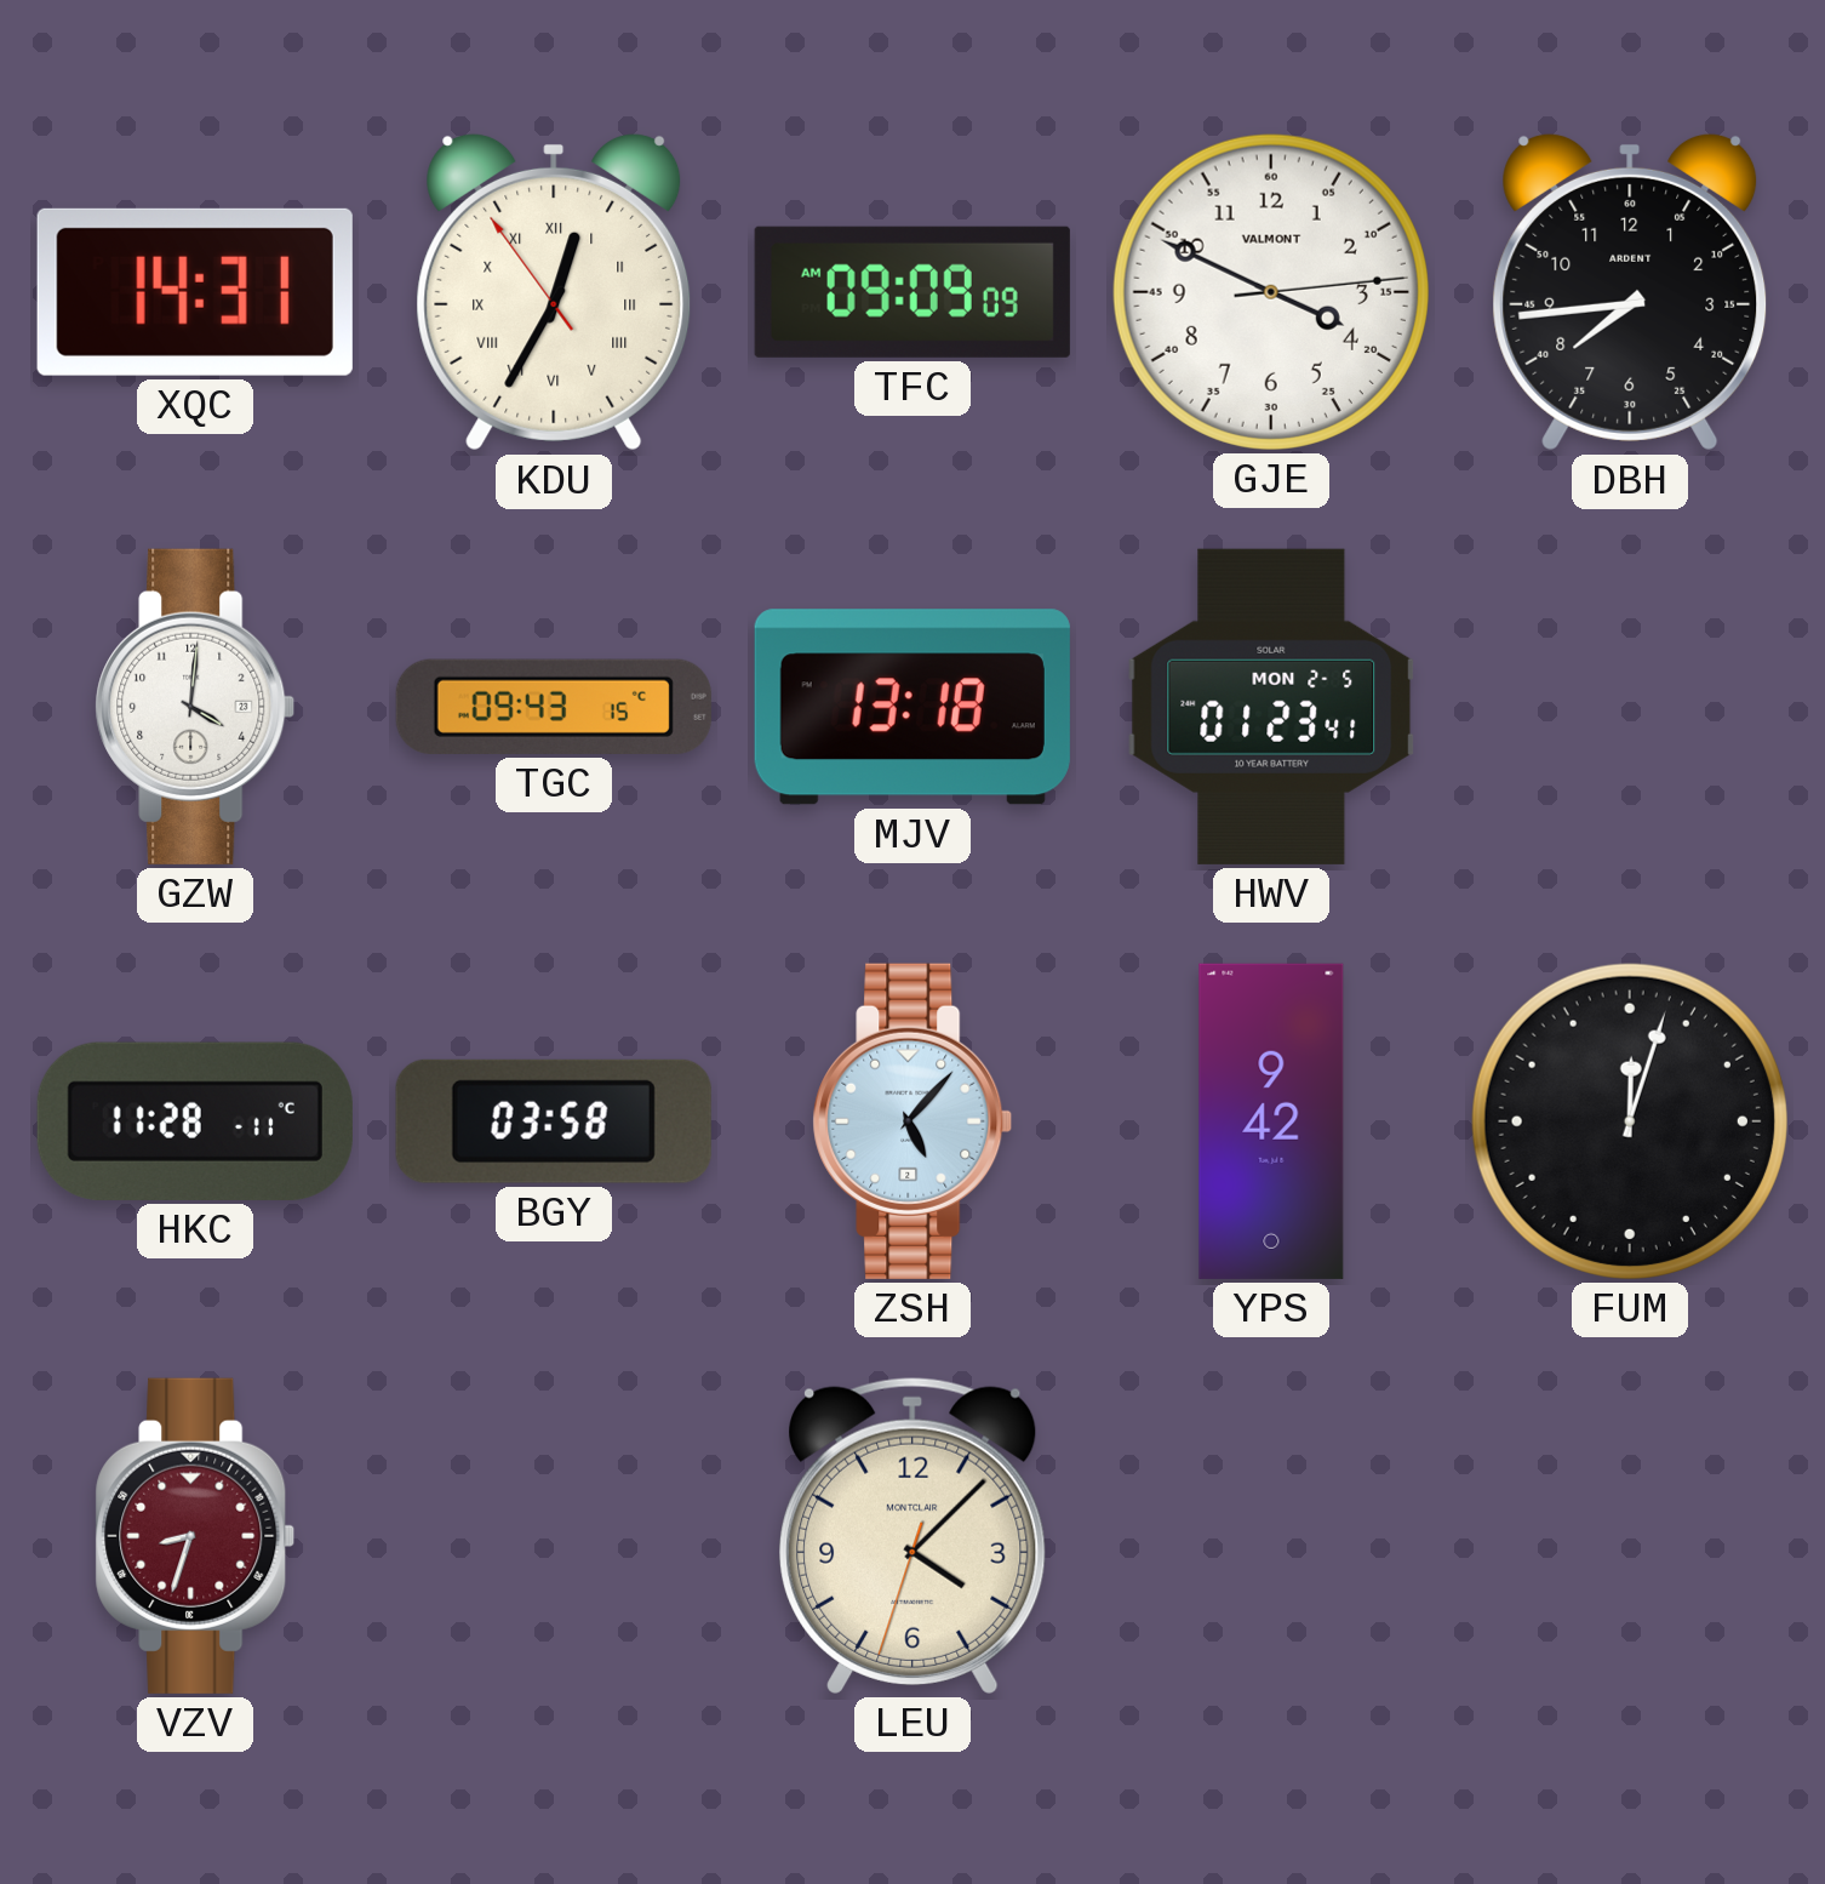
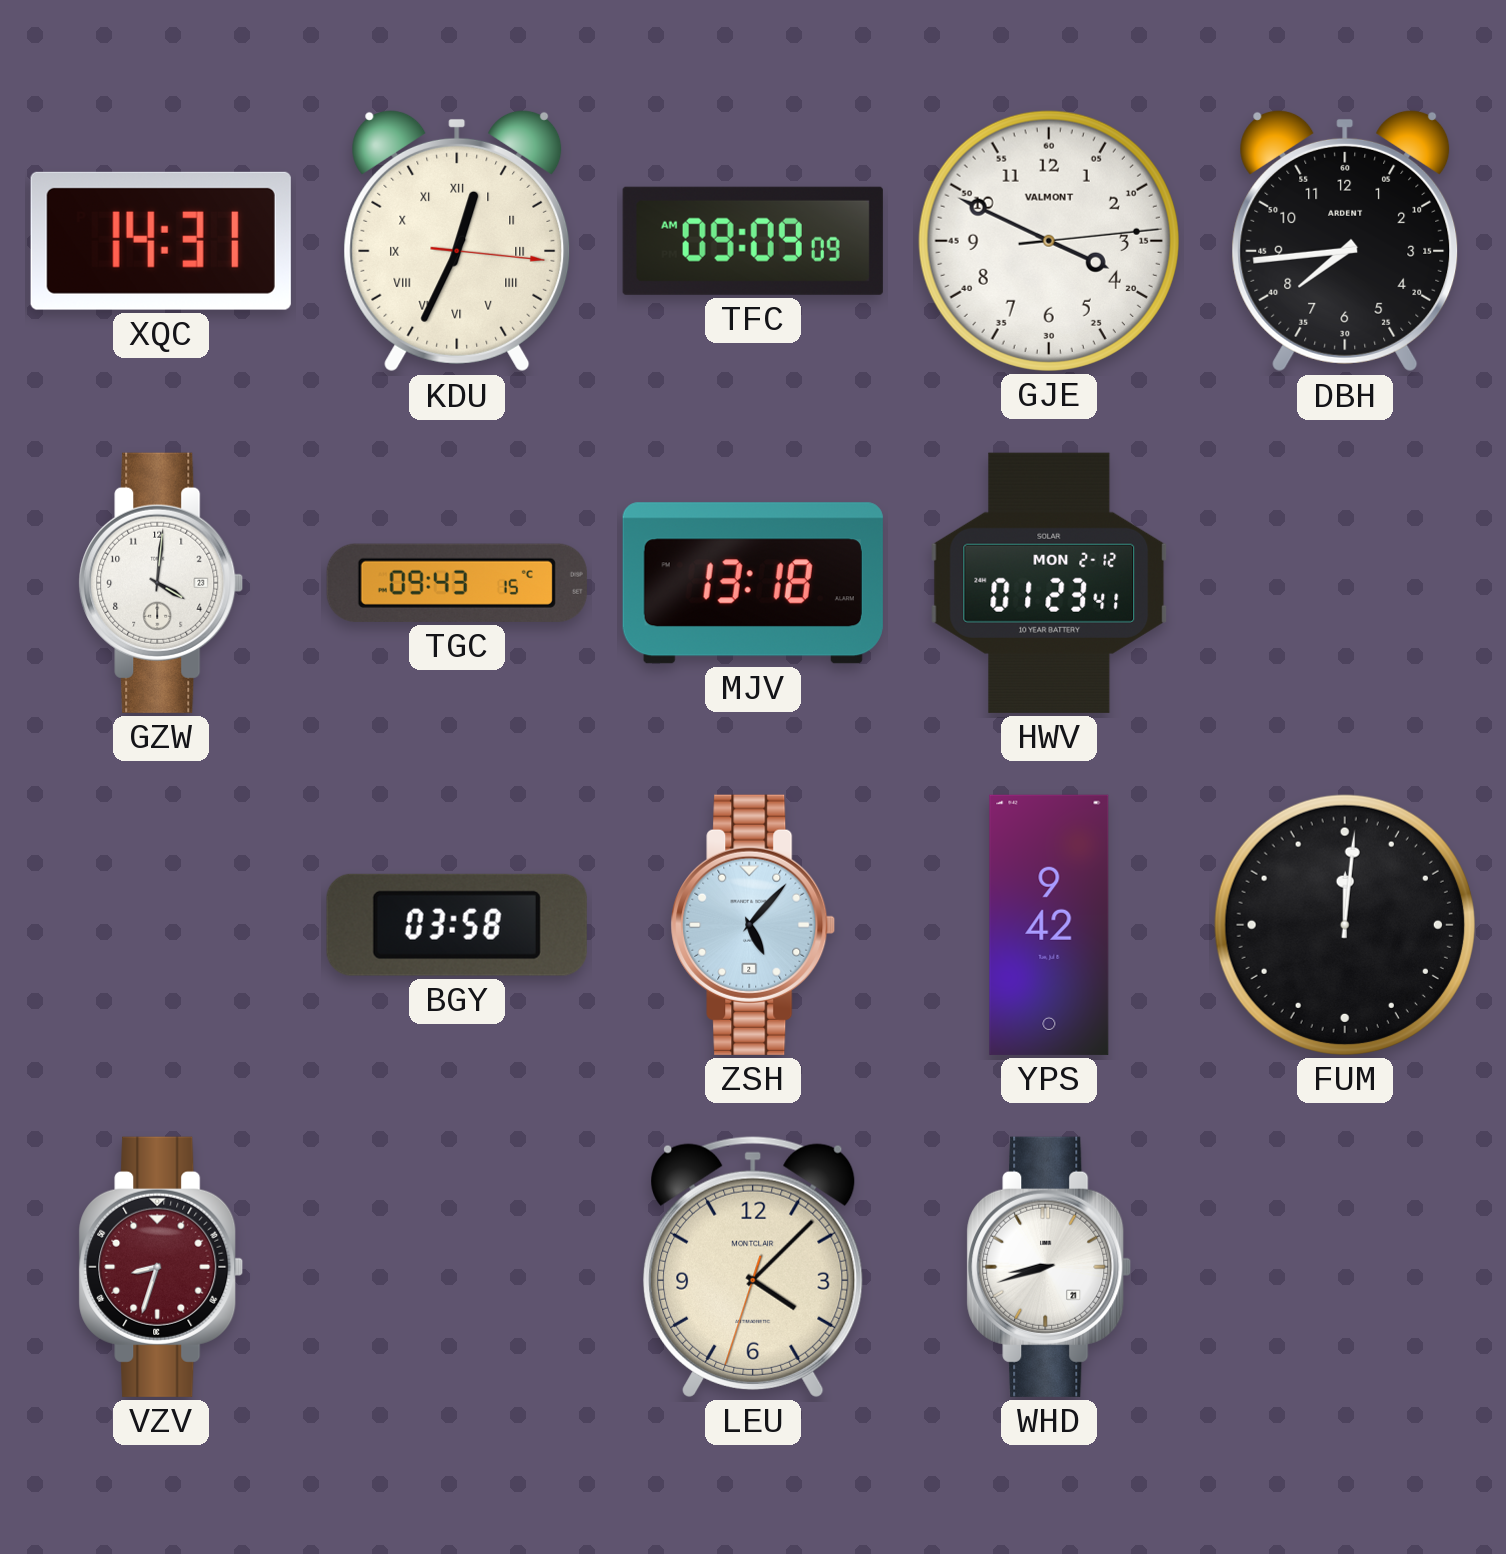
KDU: 12:34:54 -> 12:34:16
HWV date: MON 2-5 -> MON 2-12
HKC: 11:28 -> none
FUM: 12:03 -> 12:01
WHD: none -> 8:42
